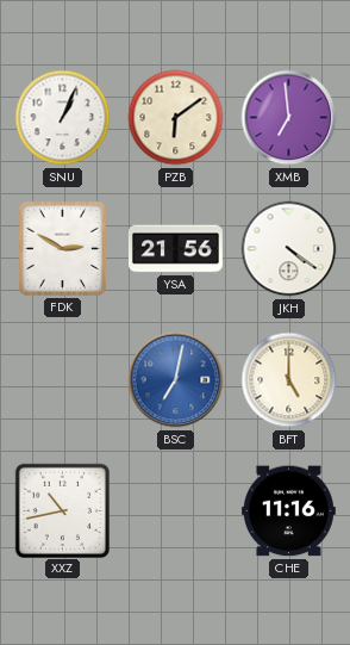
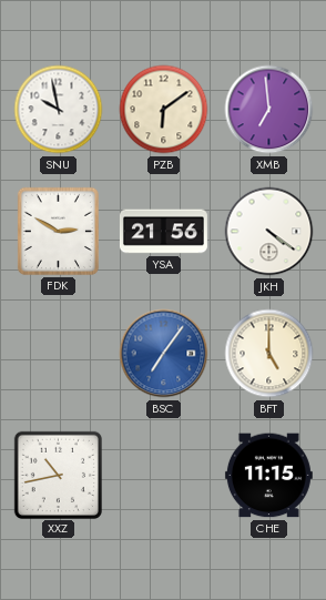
SNU: 1:04 -> 9:58
BSC: 7:02 -> 7:06
CHE: 11:16 -> 11:15
